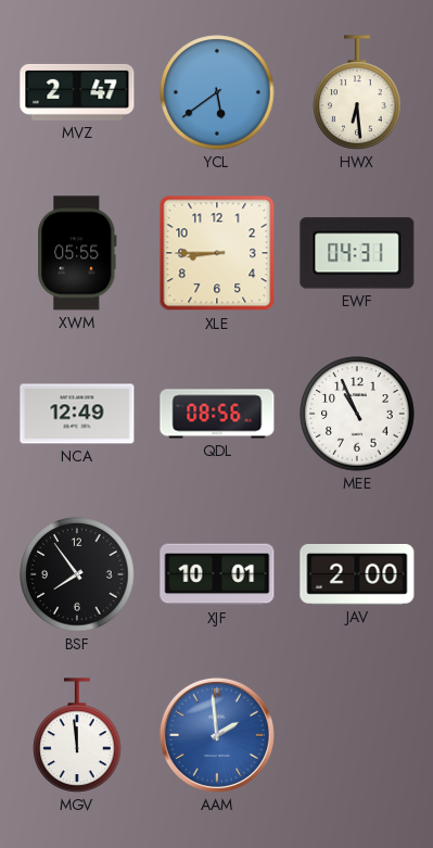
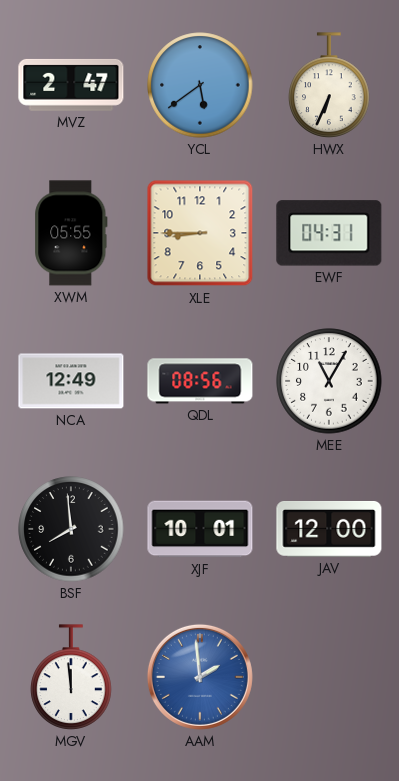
HWX: 6:29 -> 6:34
MEE: 10:56 -> 11:05
BSF: 7:54 -> 7:59
JAV: 2:00 -> 12:00
